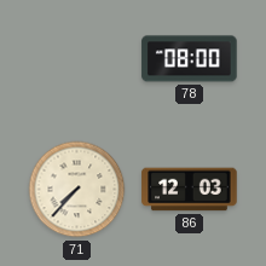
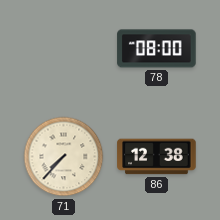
86: 12:03 -> 12:38
